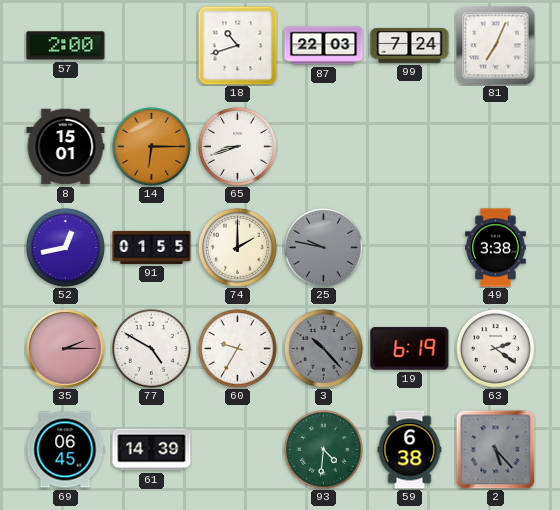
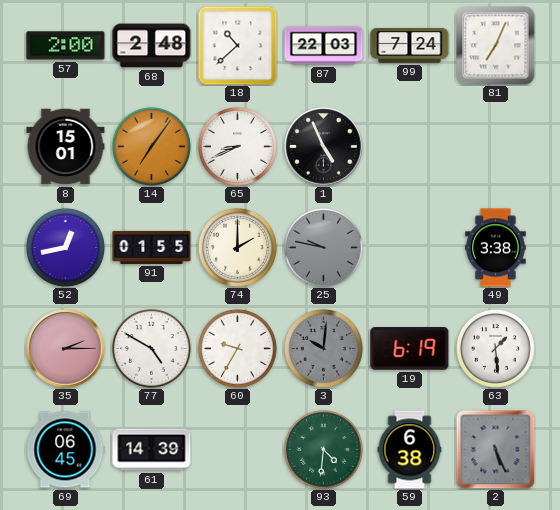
68: none -> 2:48
18: 10:42 -> 10:38
14: 6:15 -> 7:06
65: 8:42 -> 8:41
1: none -> 4:56
3: 10:23 -> 10:01
63: 2:21 -> 1:29
2: 5:23 -> 5:26
